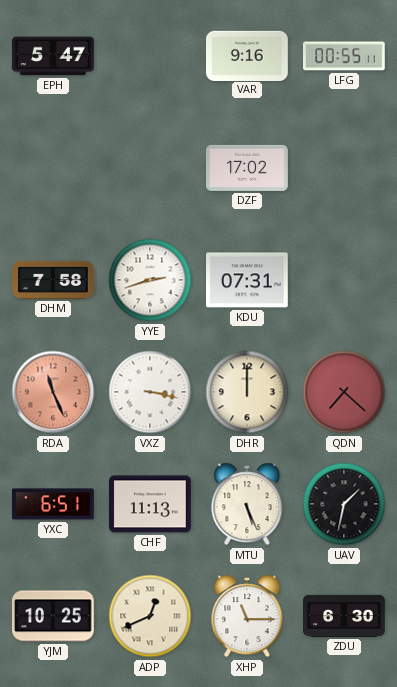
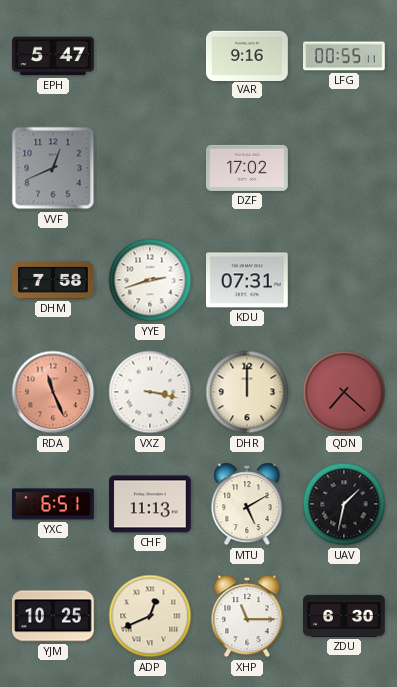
VVF: none -> 12:41
MTU: 5:26 -> 5:10
